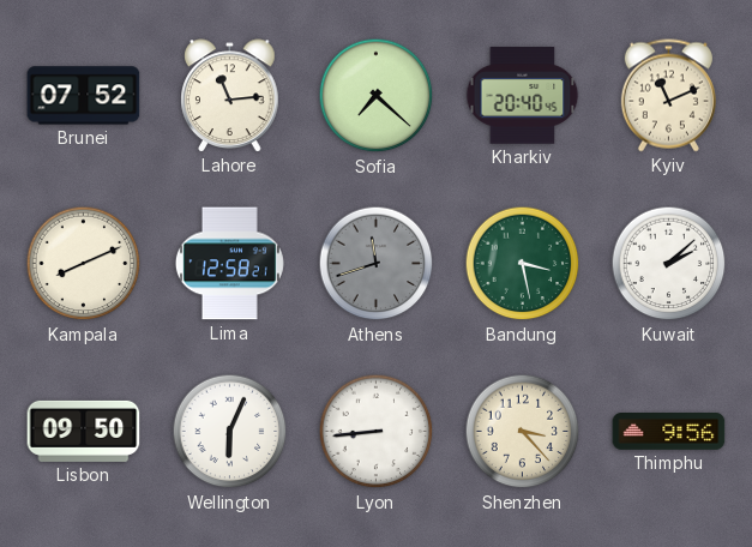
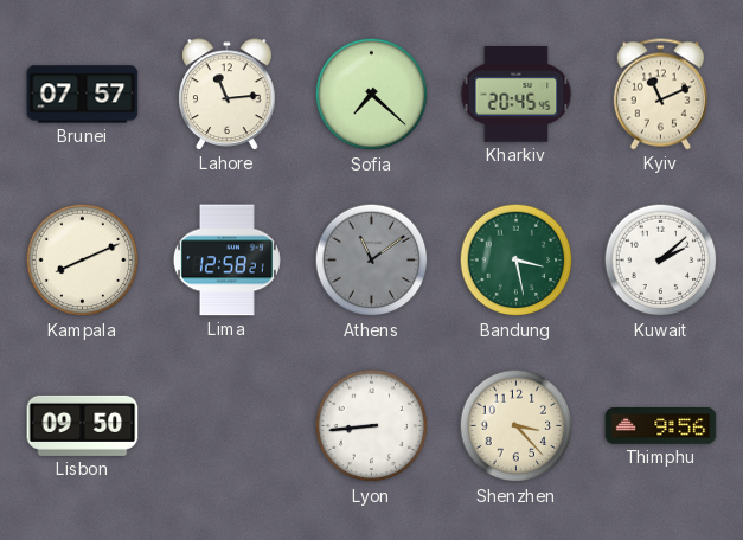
Brunei: 07:52 -> 07:57
Kharkiv: 20:40 -> 20:45
Athens: 11:42 -> 11:09
Wellington: 6:04 -> none
